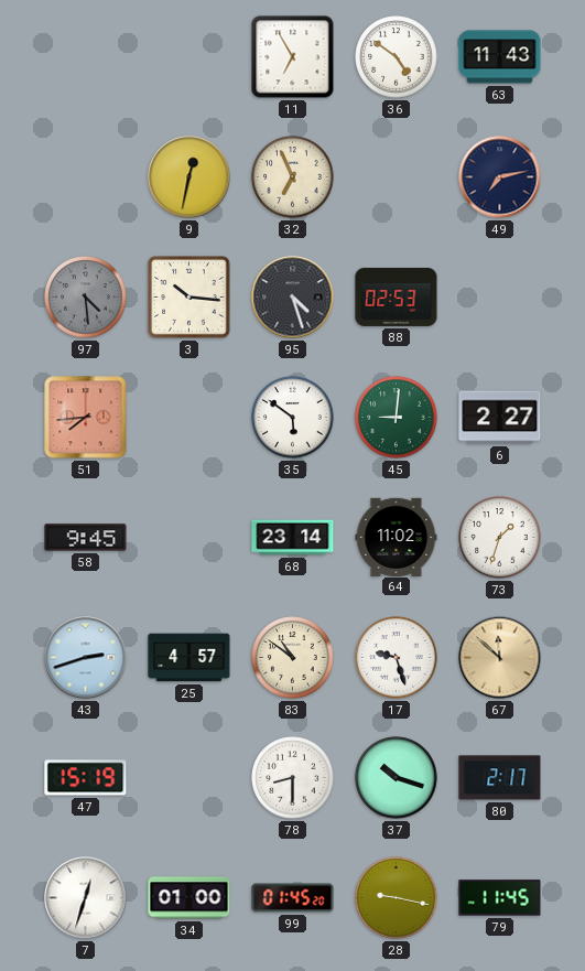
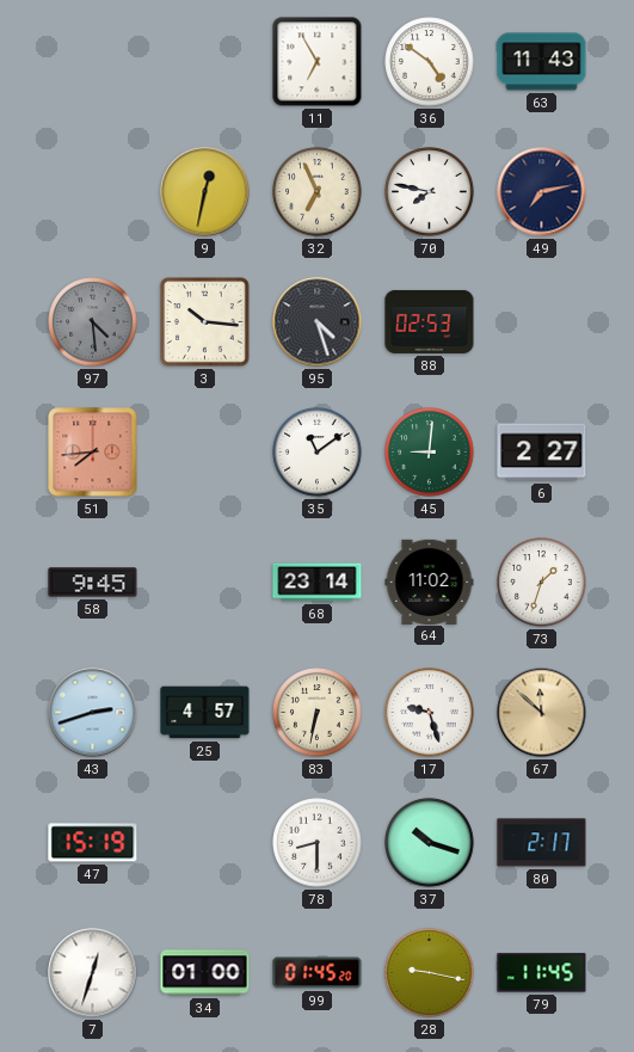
70: none -> 7:47
35: 5:51 -> 11:09
83: 10:51 -> 6:32
